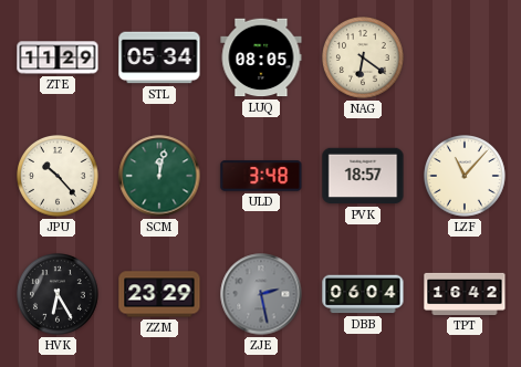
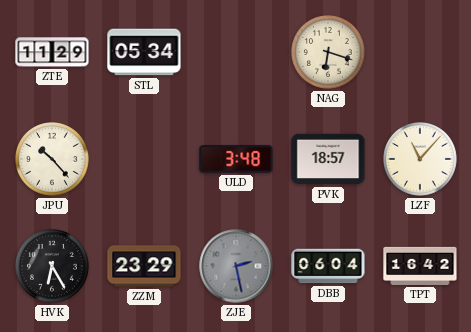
LUQ: 08:05 -> none
NAG: 6:21 -> 6:18
SCM: 12:02 -> none
